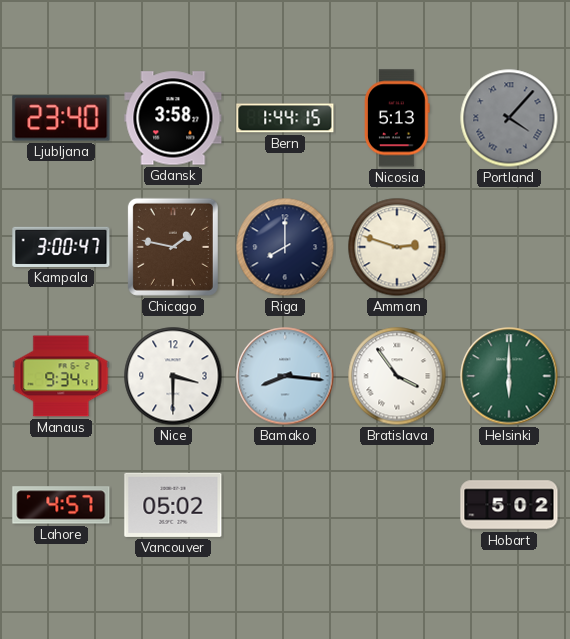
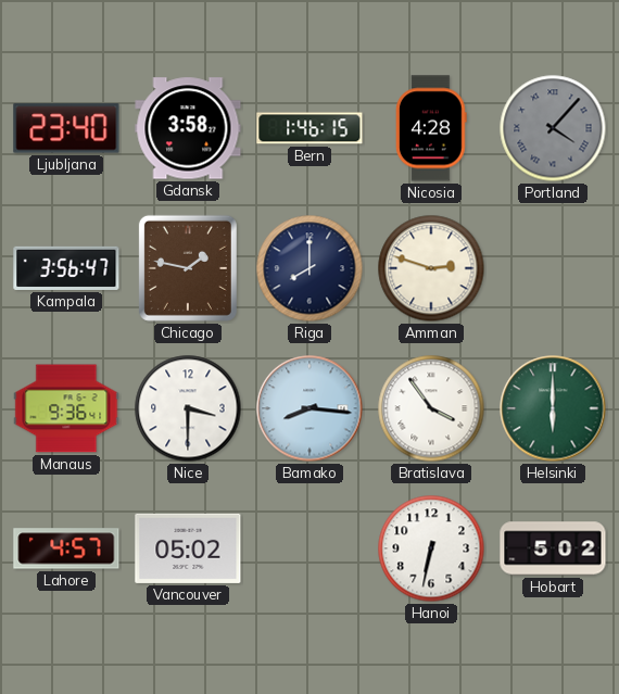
Bern: 1:44 -> 1:46
Nicosia: 5:13 -> 4:28
Kampala: 3:00 -> 3:56
Manaus: 9:34 -> 9:36
Hanoi: none -> 6:32
